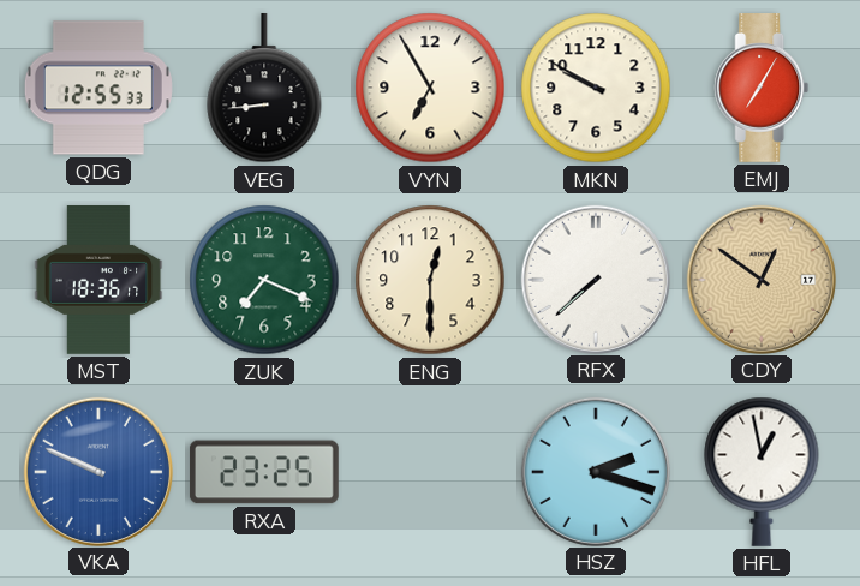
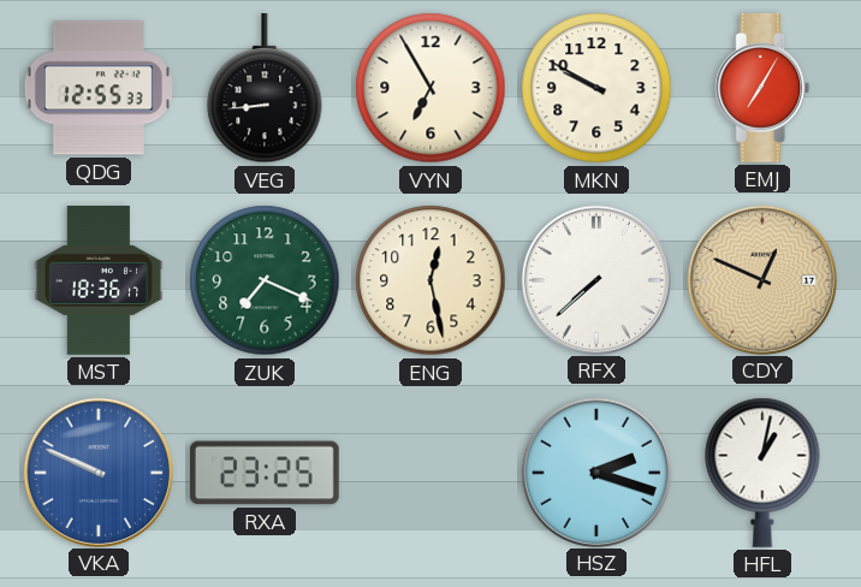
ENG: 12:30 -> 12:28
CDY: 12:51 -> 12:49
HFL: 12:58 -> 1:02
